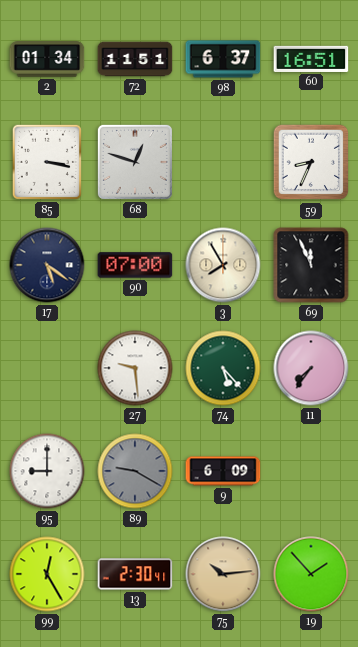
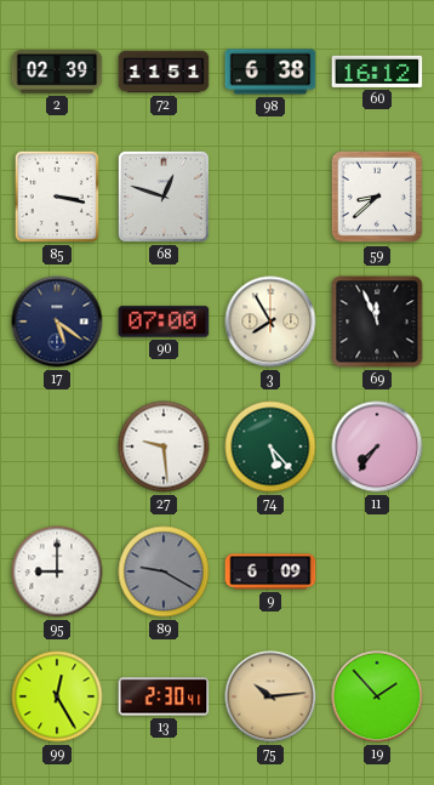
2: 01:34 -> 02:39
98: 6:37 -> 6:38
60: 16:51 -> 16:12
59: 8:34 -> 8:38
